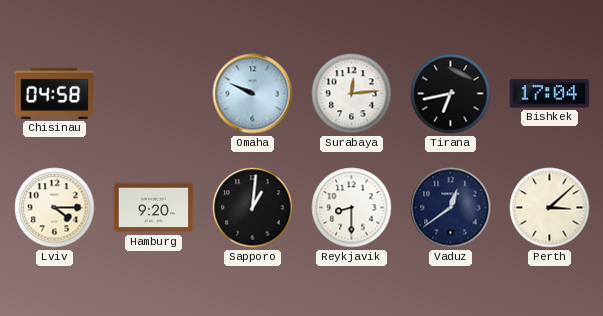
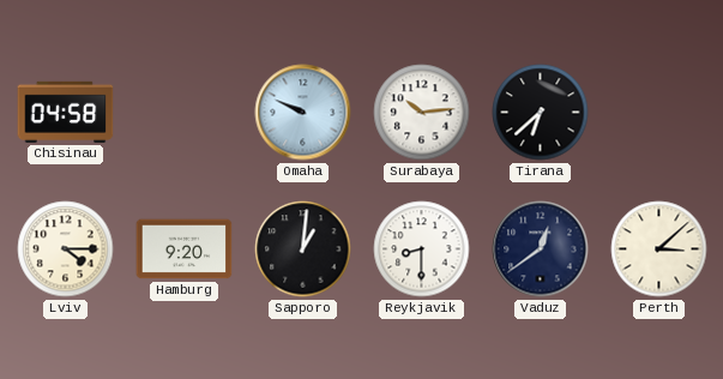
Surabaya: 12:14 -> 10:14
Tirana: 6:43 -> 6:38
Bishkek: 17:04 -> none
